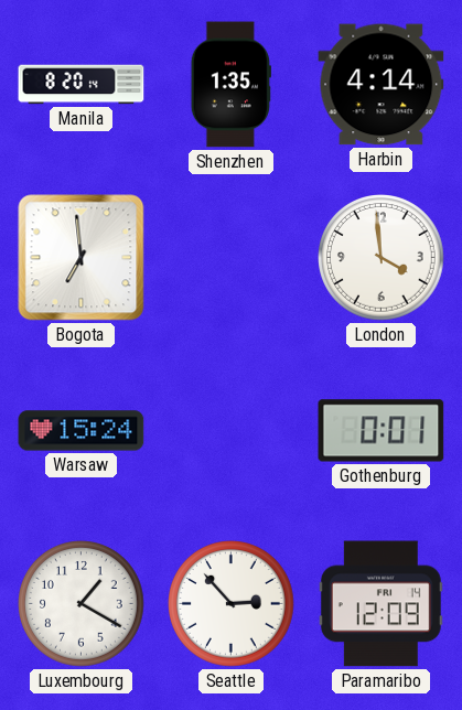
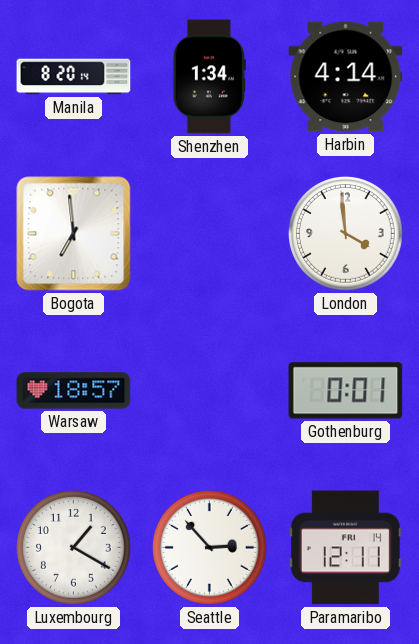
Shenzhen: 1:35 -> 1:34
Warsaw: 15:24 -> 18:57
Paramaribo: 12:09 -> 12:11
